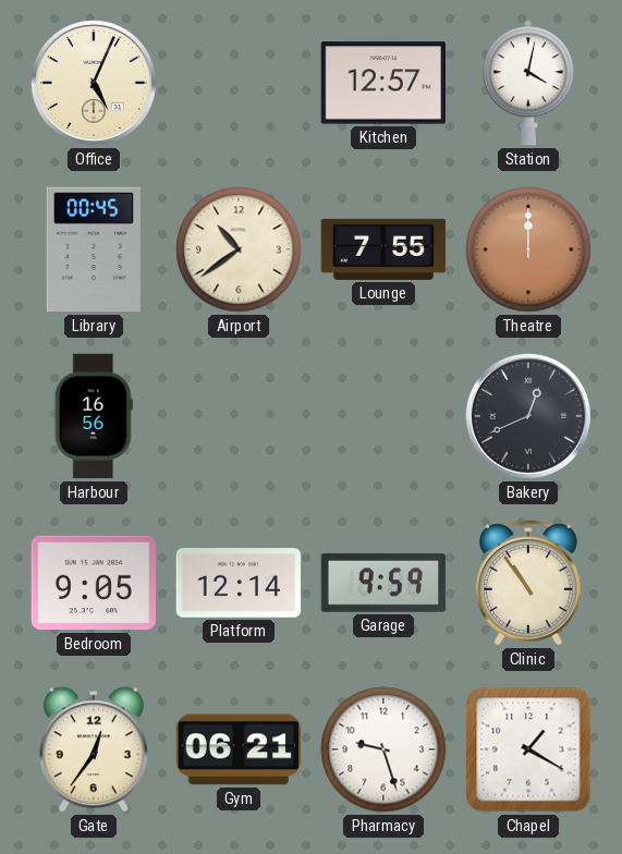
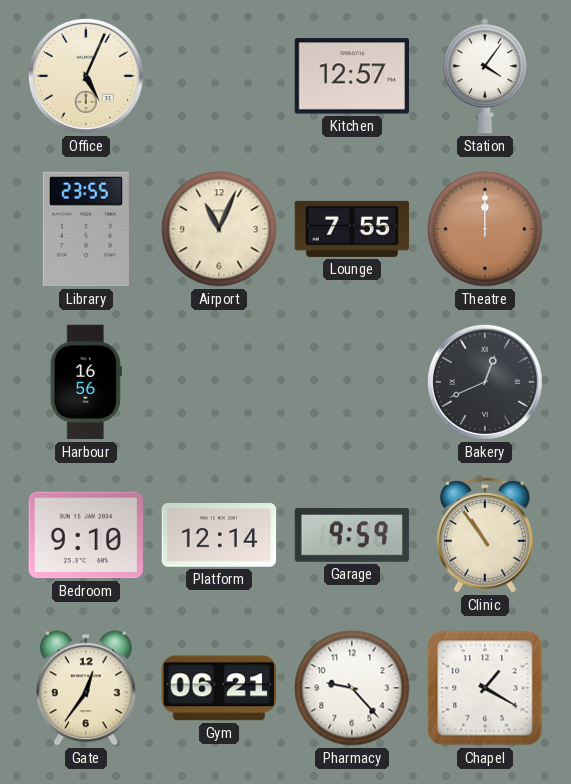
Station: 4:02 -> 4:06
Library: 00:45 -> 23:55
Airport: 10:39 -> 11:04
Bedroom: 9:05 -> 9:10
Pharmacy: 9:27 -> 9:23
